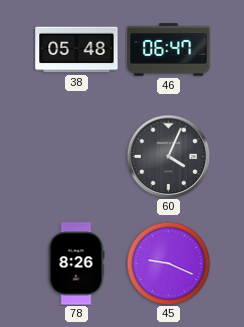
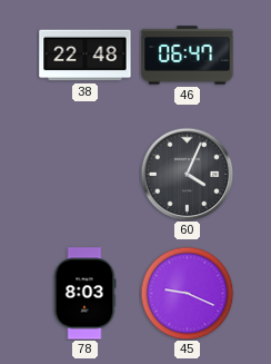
38: 05:48 -> 22:48
78: 8:26 -> 8:03
